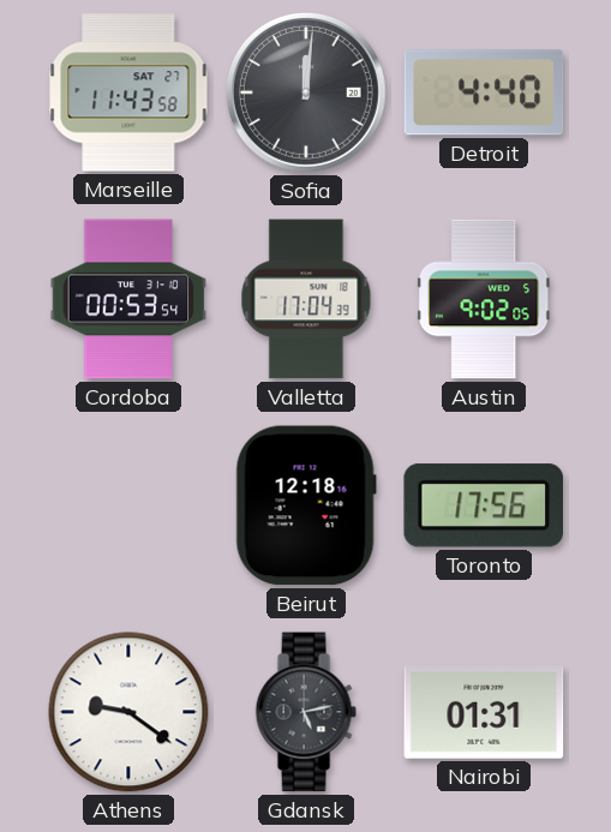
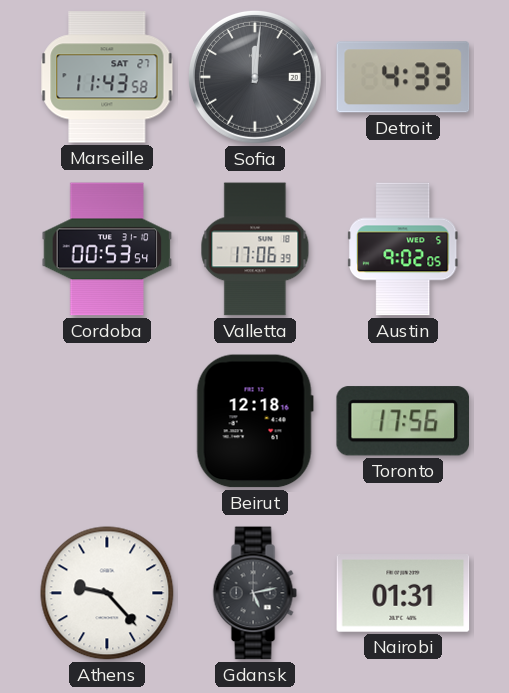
Detroit: 4:40 -> 4:33
Valletta: 17:04 -> 17:06
Athens: 9:21 -> 9:23
